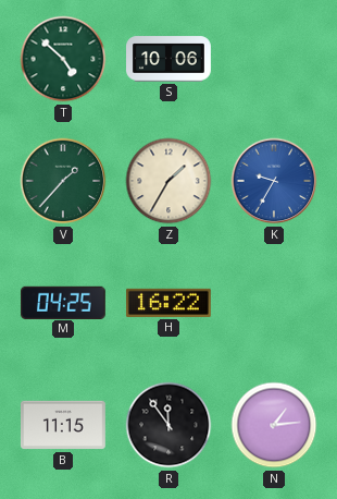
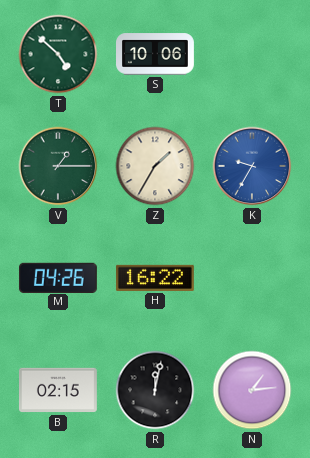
V: 1:37 -> 1:15
M: 04:25 -> 04:26
B: 11:15 -> 02:15
R: 11:54 -> 12:02
